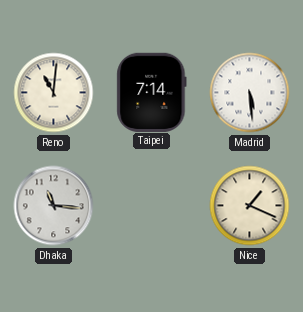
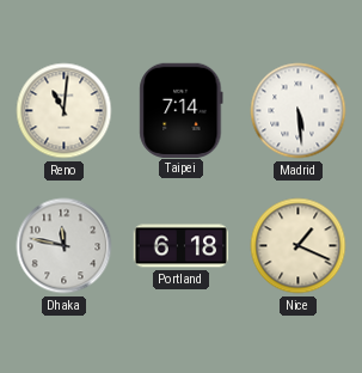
Dhaka: 11:16 -> 11:47
Portland: none -> 6:18
